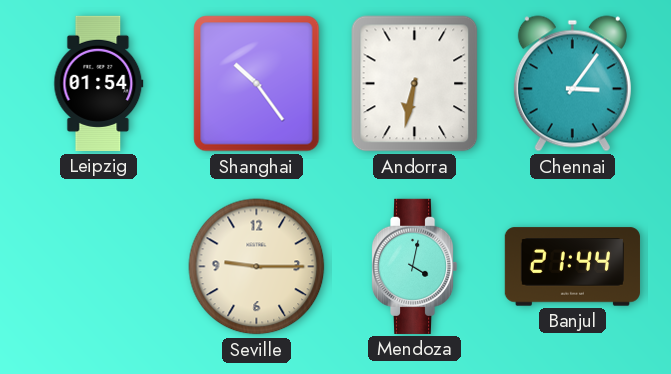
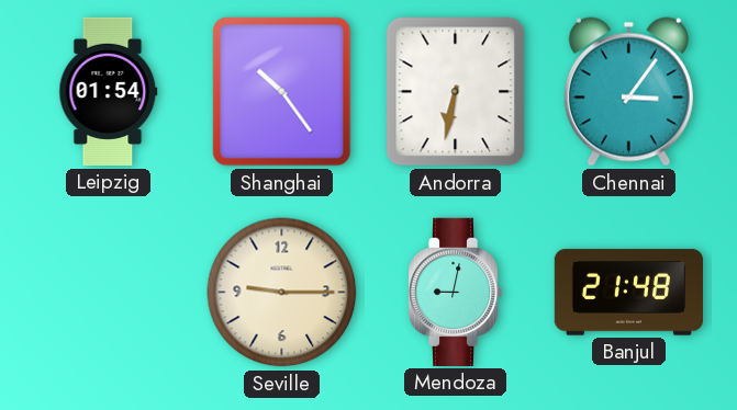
Mendoza: 4:02 -> 9:02
Banjul: 21:44 -> 21:48
